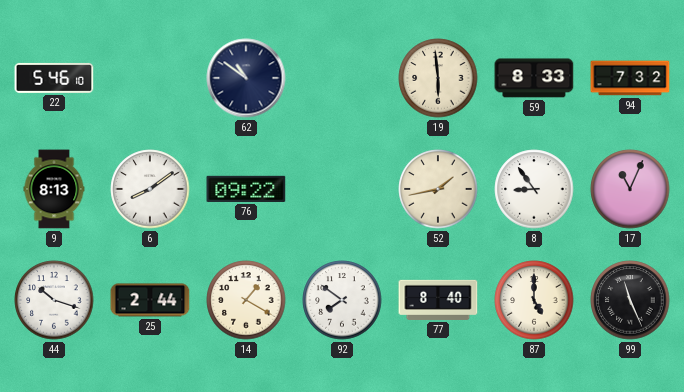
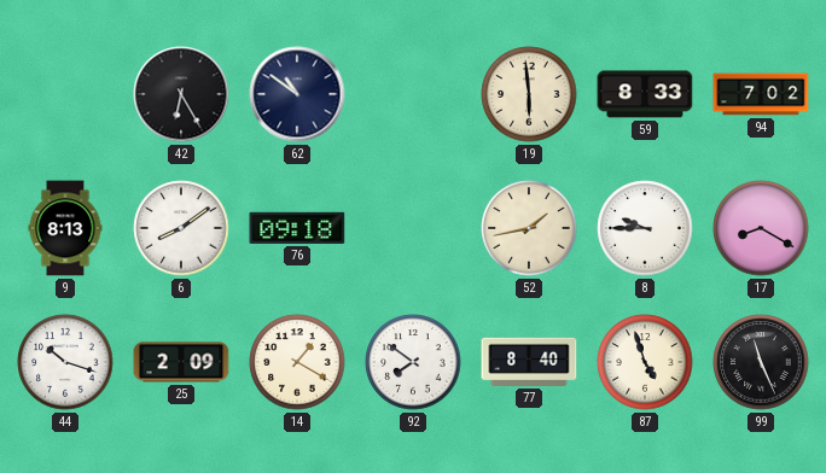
22: 5:46 -> none
42: none -> 6:25
94: 7:32 -> 7:02
76: 09:22 -> 09:18
8: 8:54 -> 9:45
17: 11:04 -> 8:20
25: 2:44 -> 2:09
87: 5:00 -> 4:57
